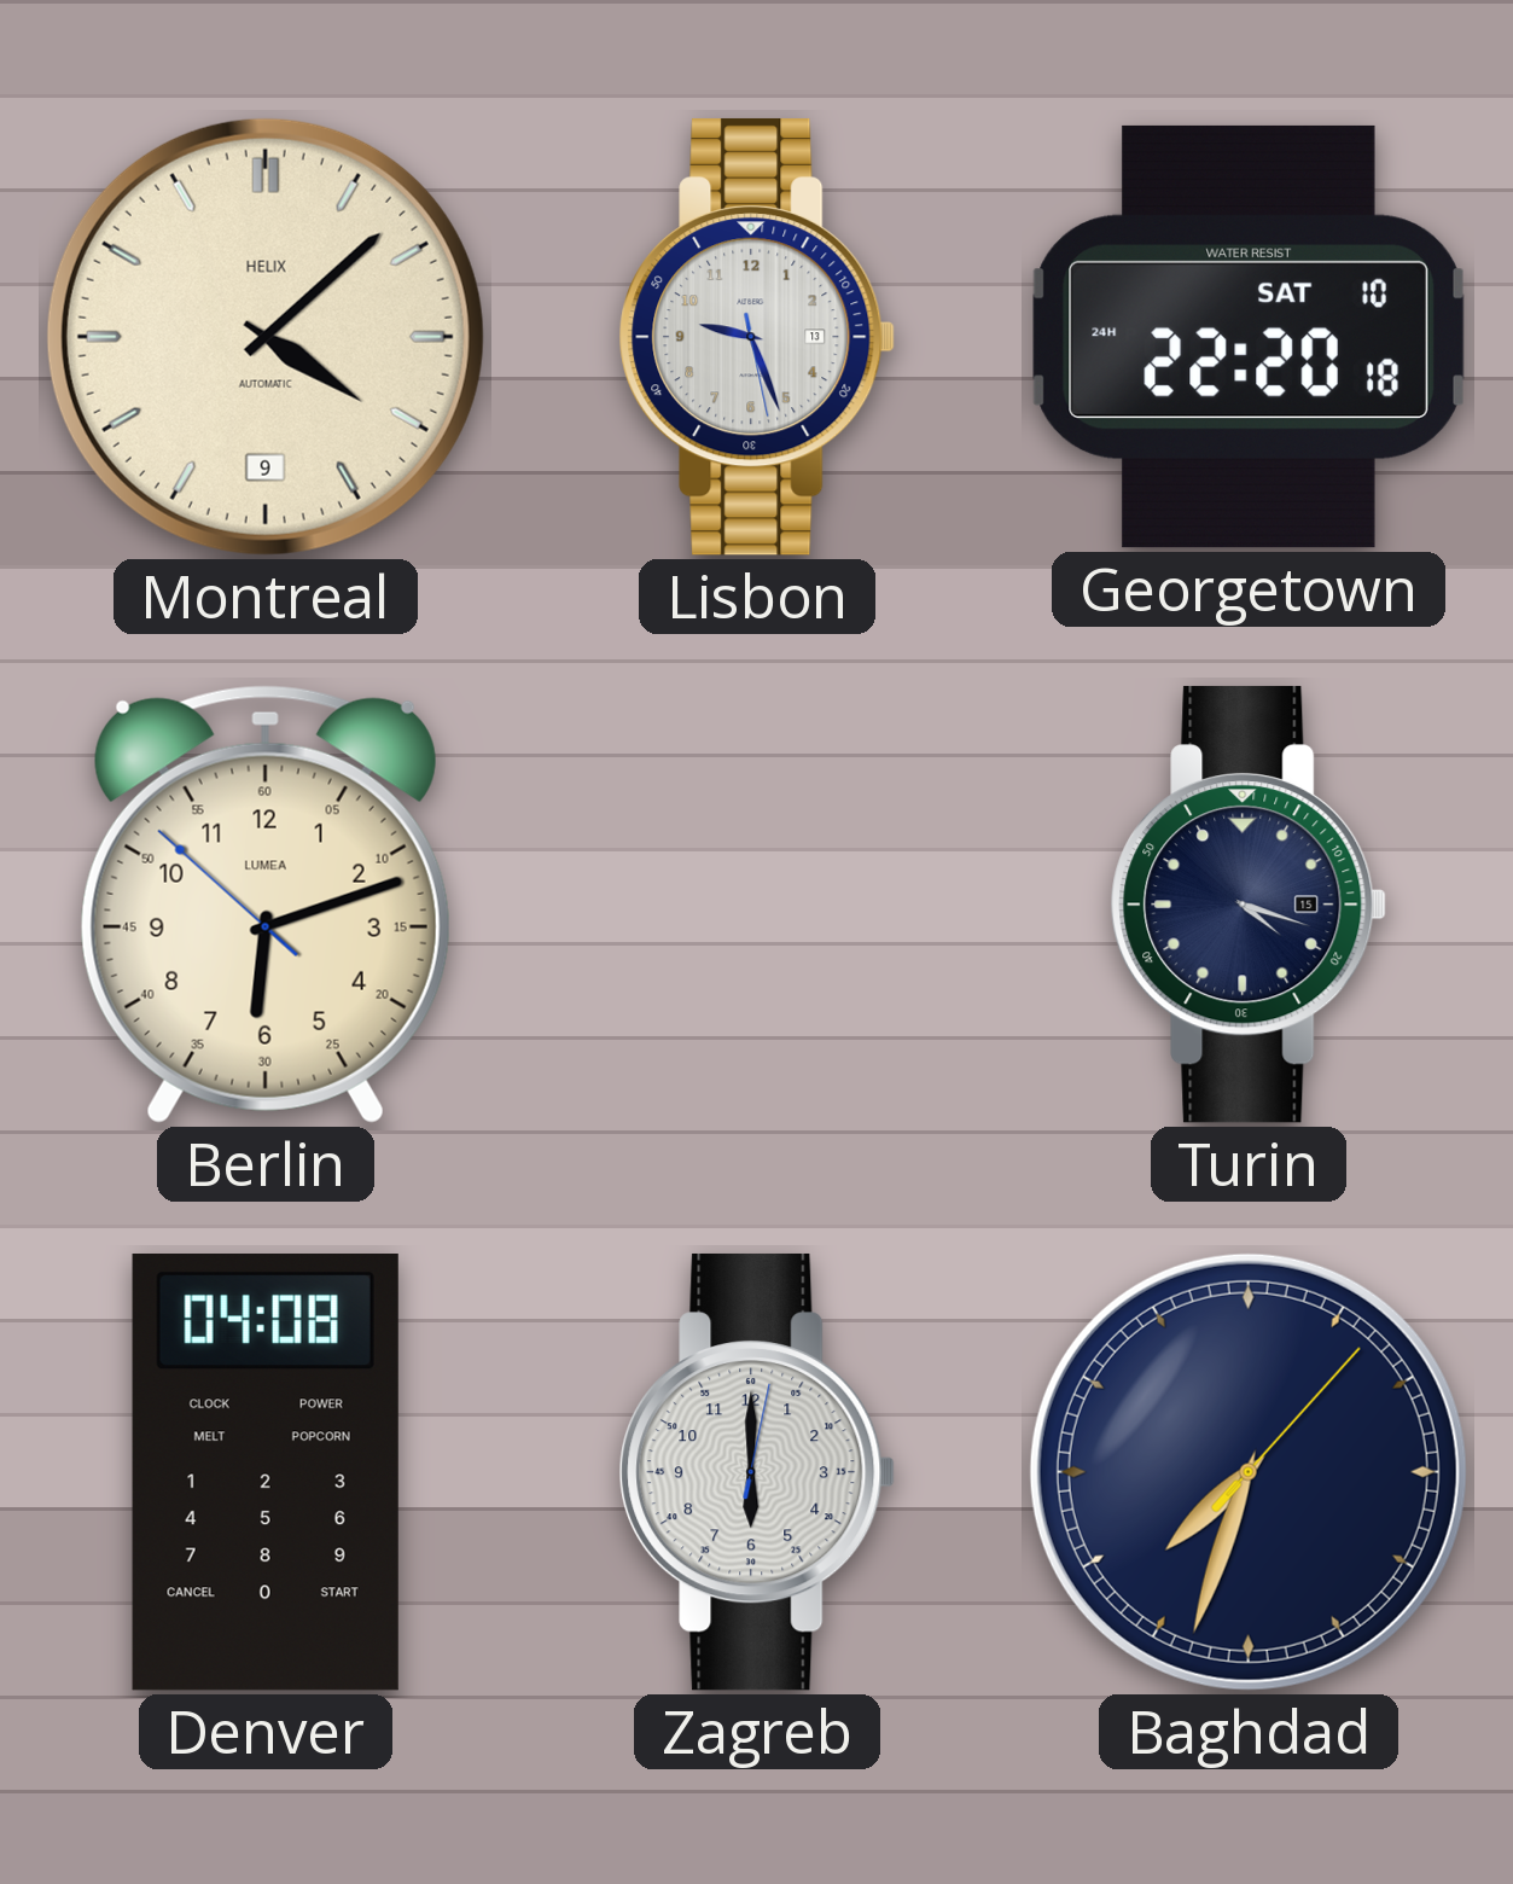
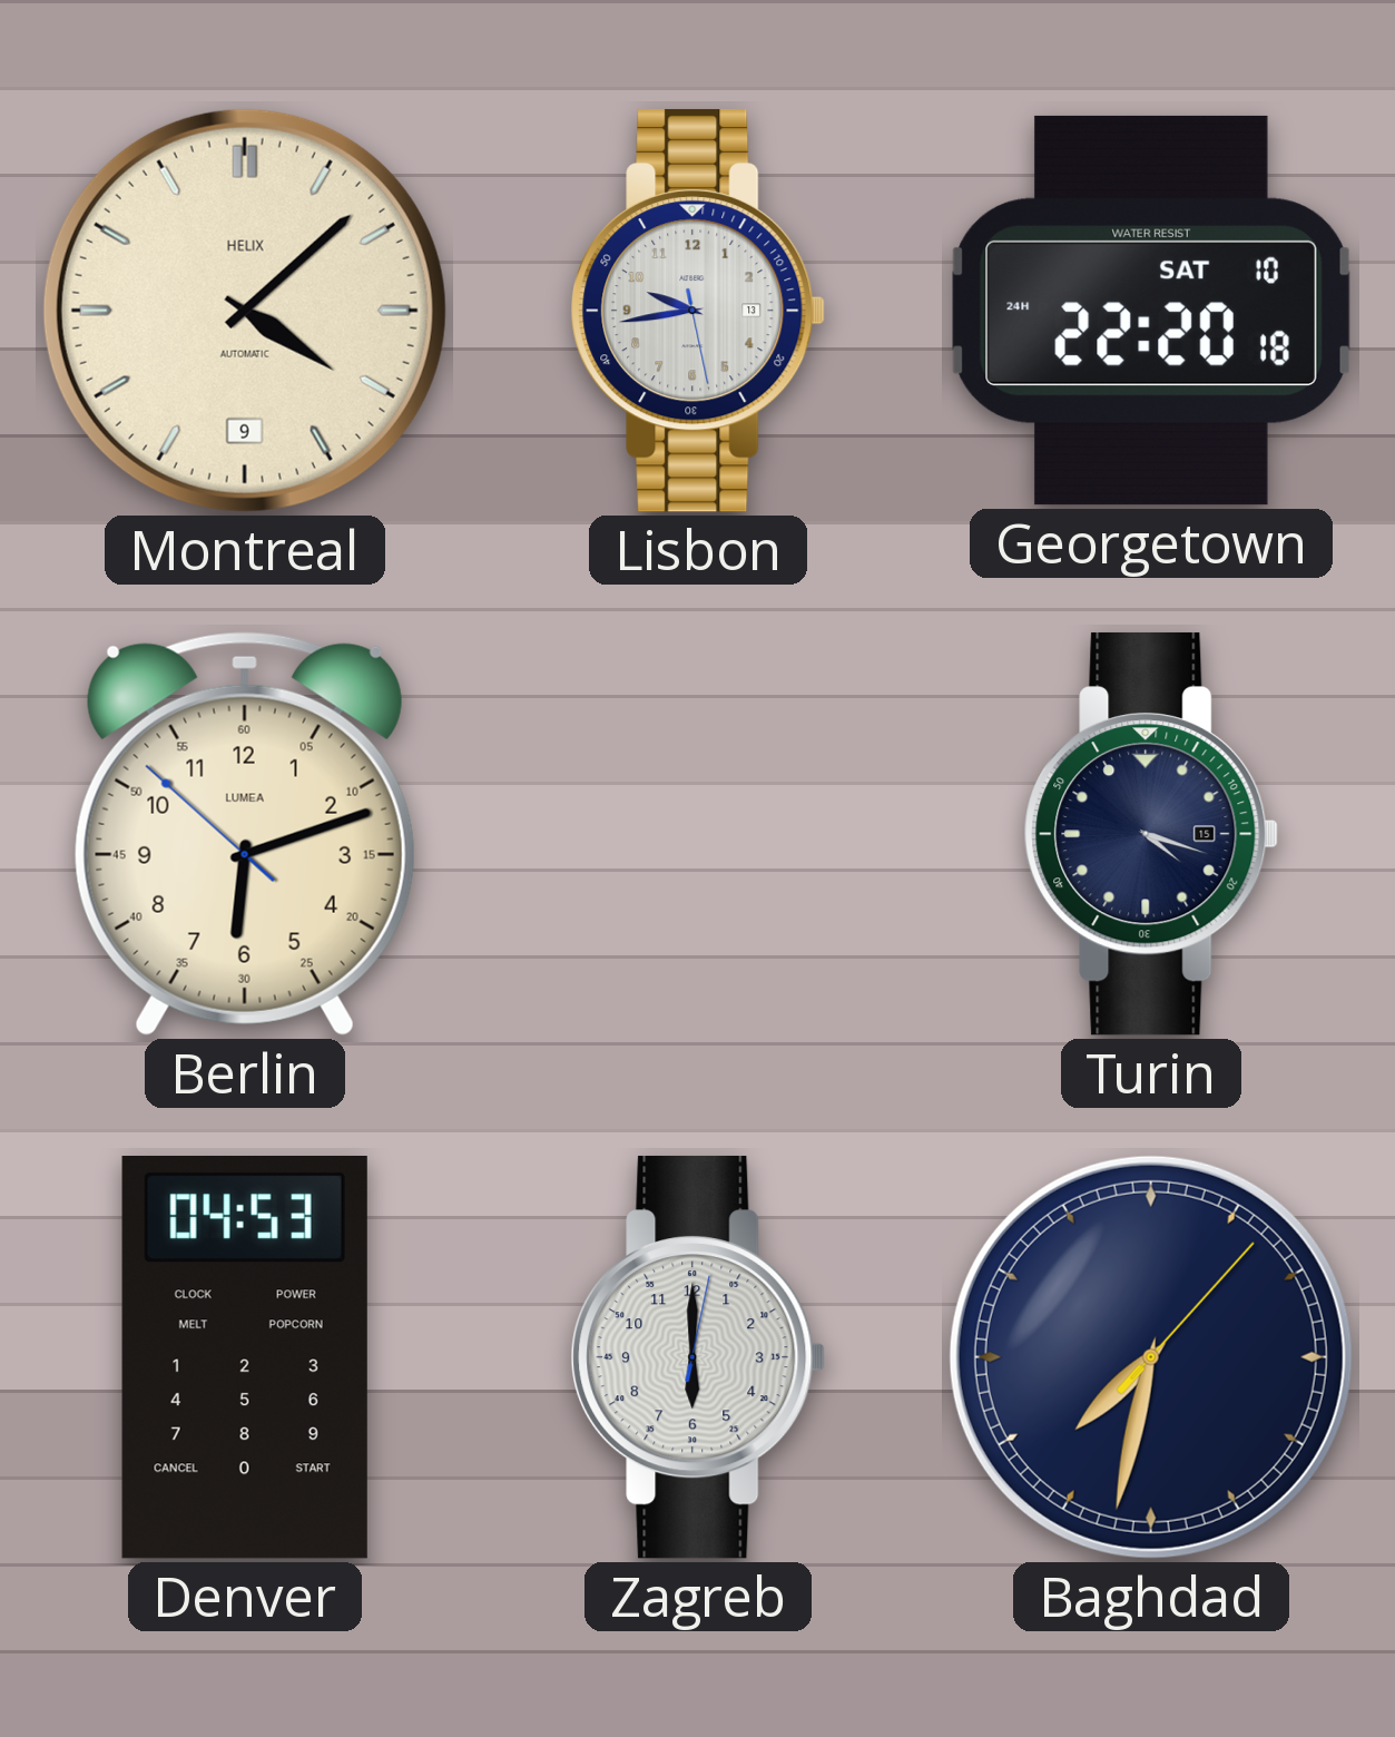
Lisbon: 9:26 -> 9:43
Denver: 04:08 -> 04:53
Baghdad: 7:33 -> 7:32
